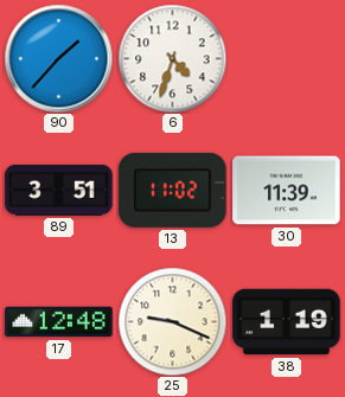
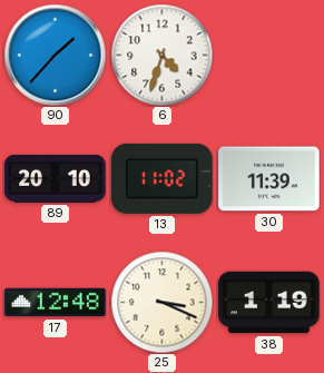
89: 3:51 -> 20:10
25: 9:19 -> 3:19
